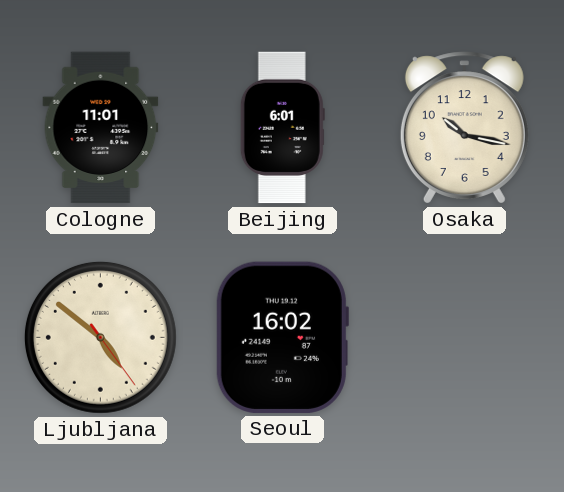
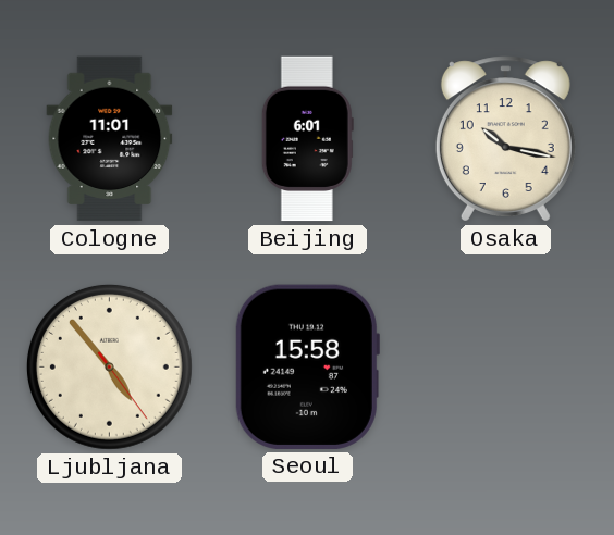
Ljubljana: 4:51 -> 4:53
Seoul: 16:02 -> 15:58
